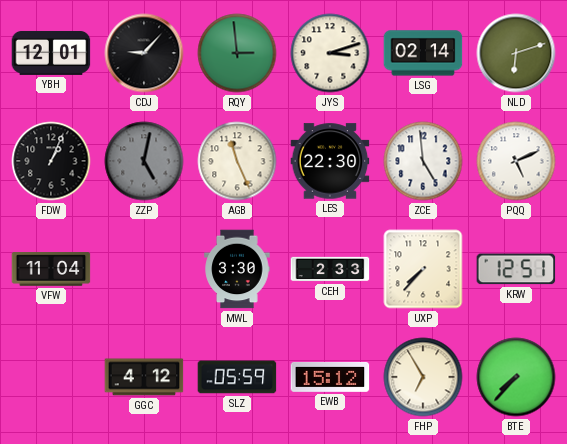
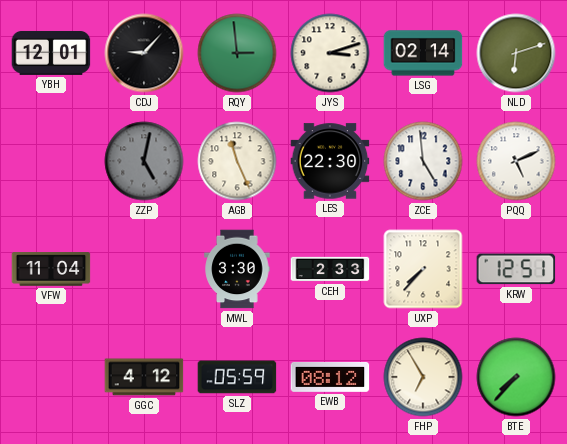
FDW: 1:04 -> none
EWB: 15:12 -> 08:12
